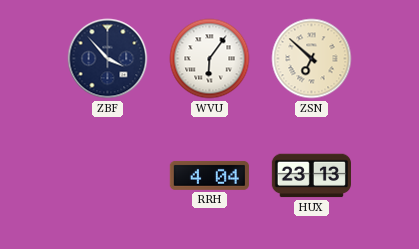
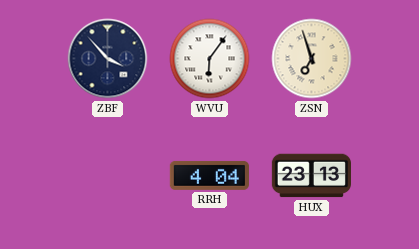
ZSN: 6:52 -> 6:57
